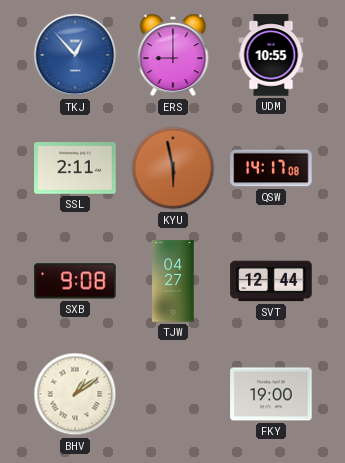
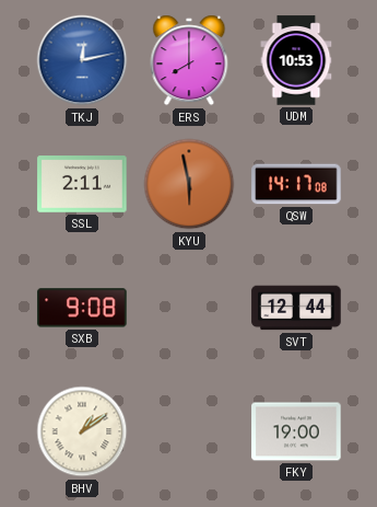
TKJ: 12:53 -> 12:13
ERS: 9:00 -> 8:00
UDM: 10:55 -> 10:53
TJW: 04:27 -> none
